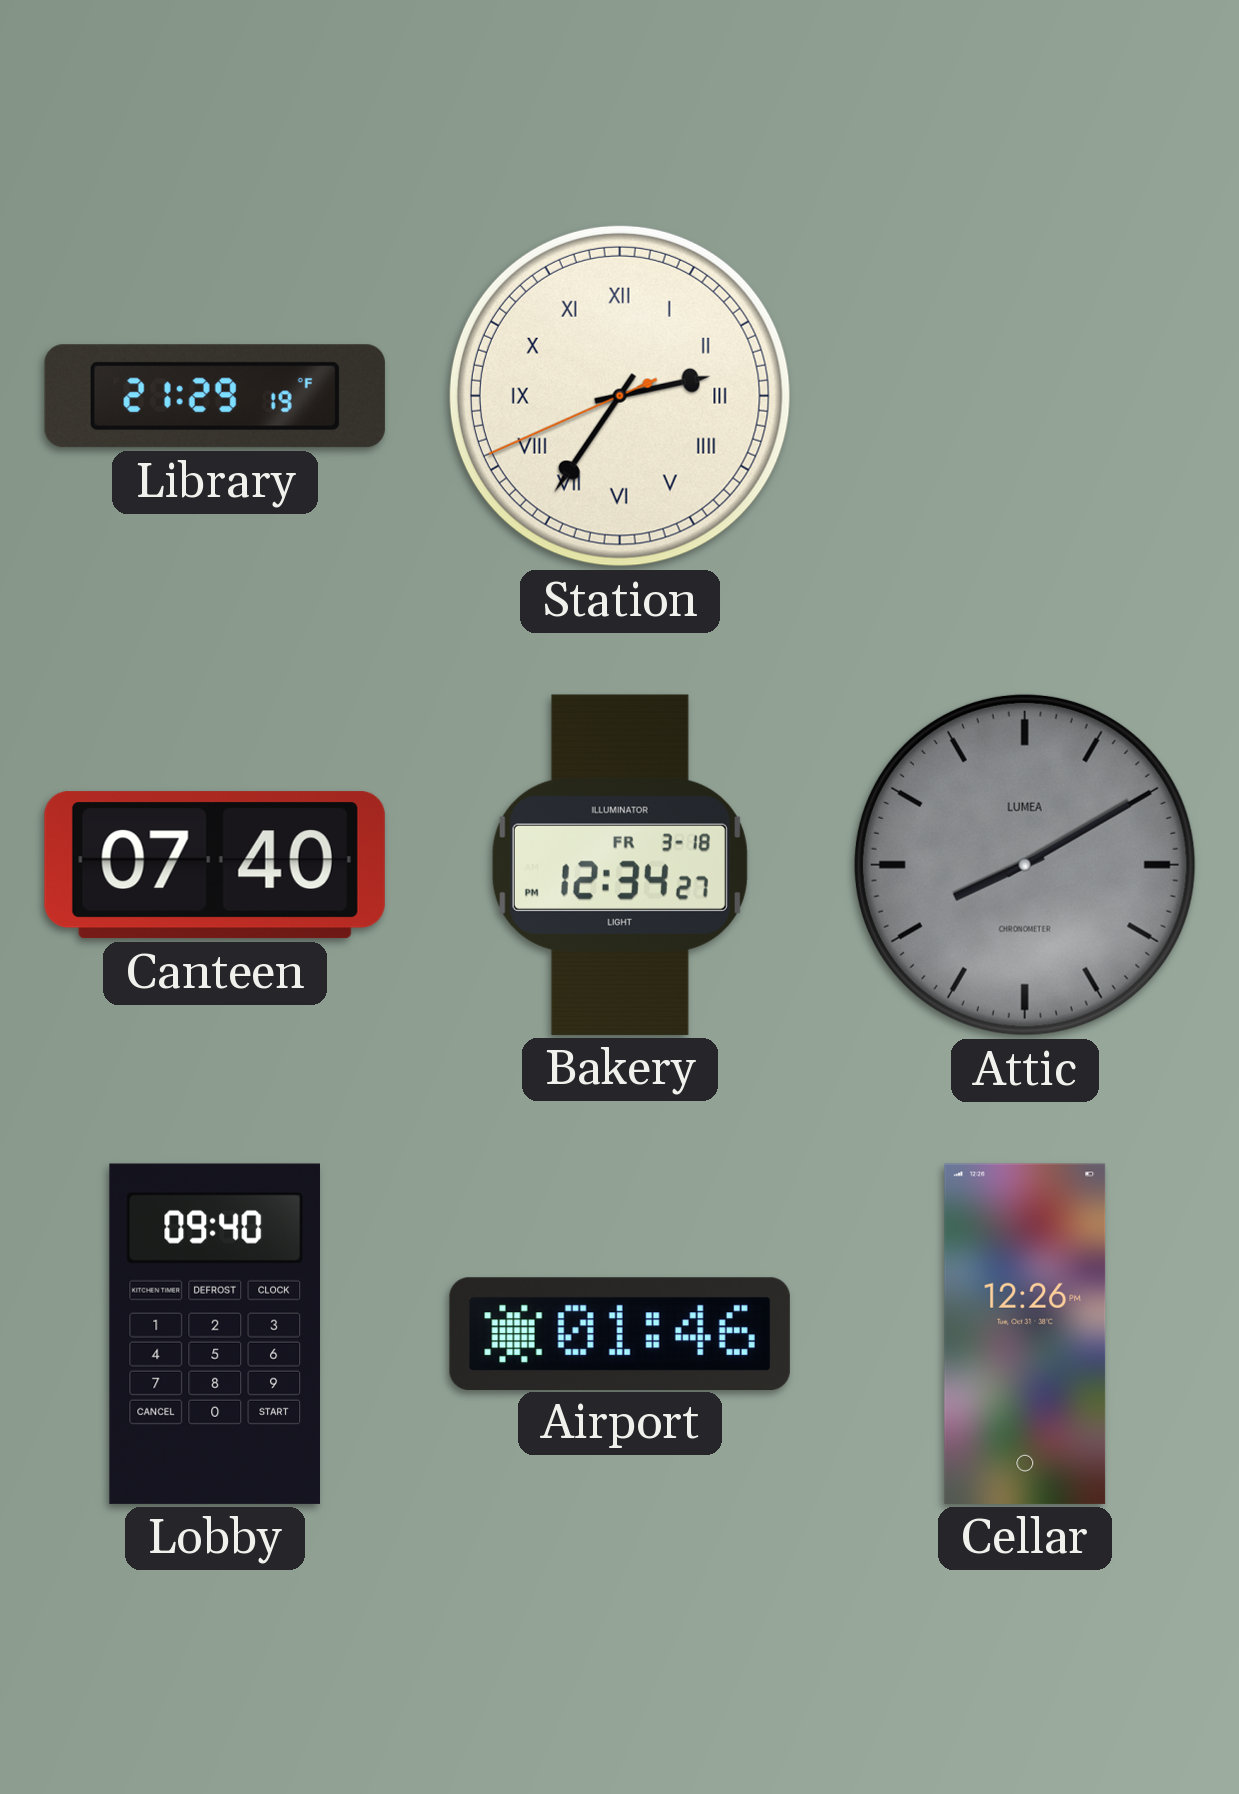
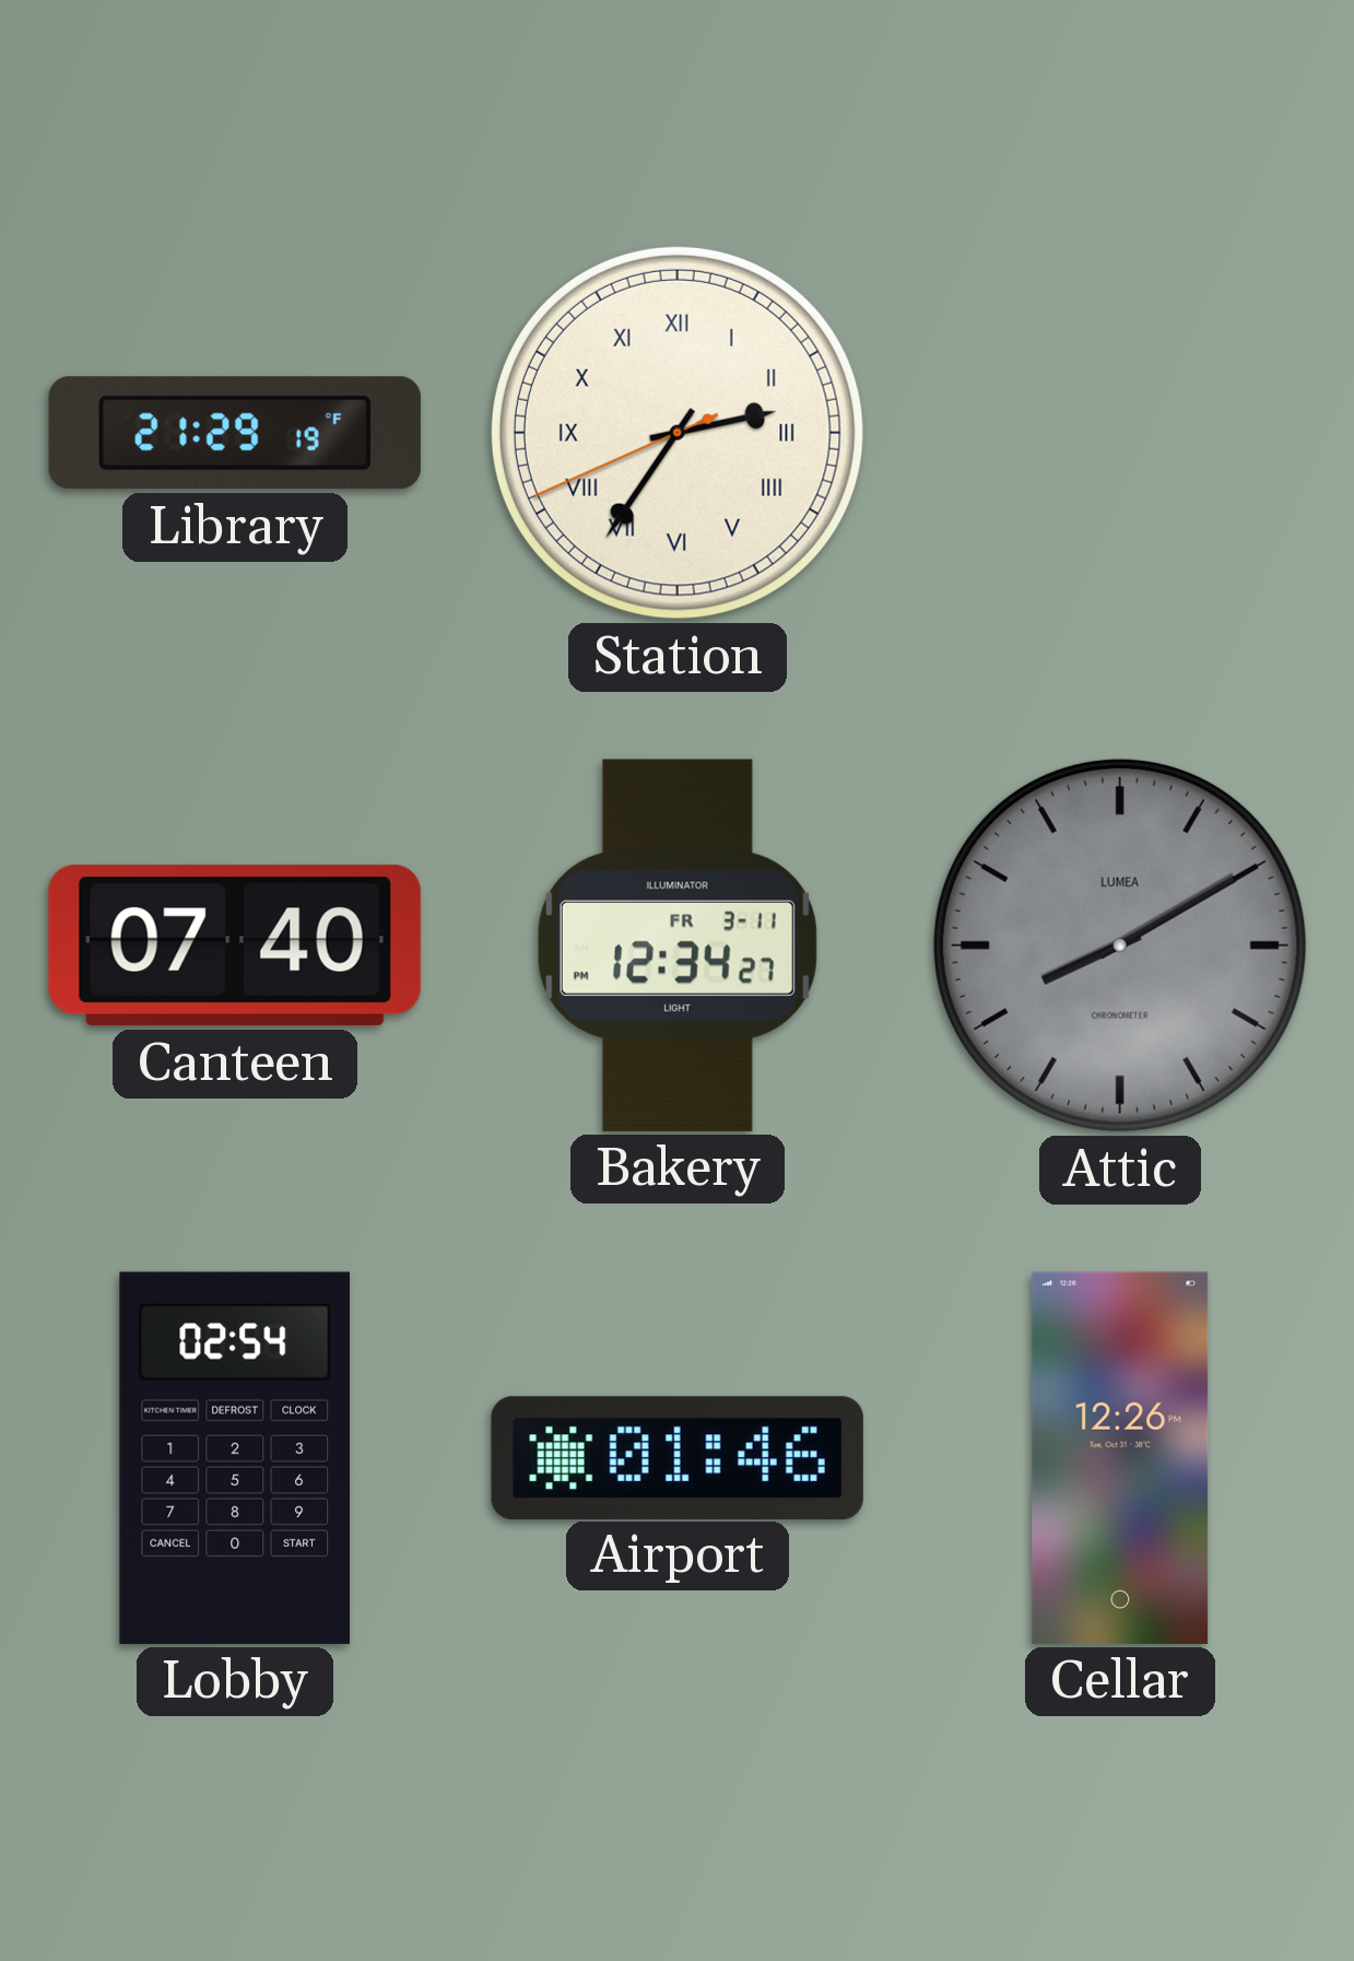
Bakery date: FR 3-18 -> FR 3-11
Lobby: 09:40 -> 02:54
